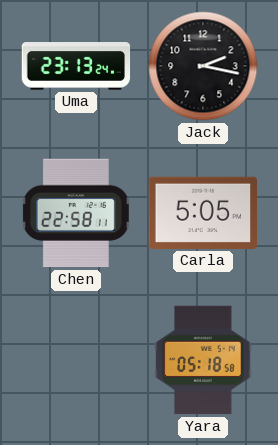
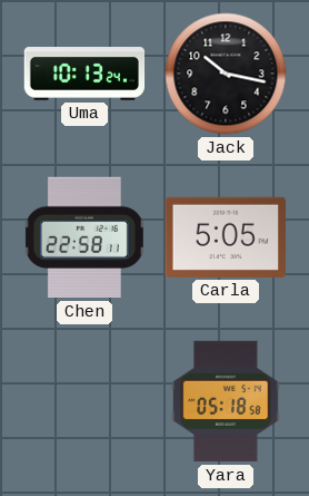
Uma: 23:13 -> 10:13
Jack: 2:17 -> 10:17
